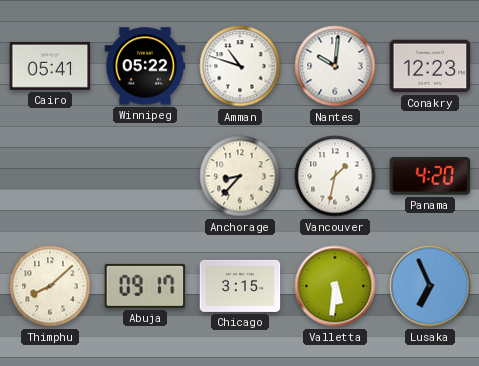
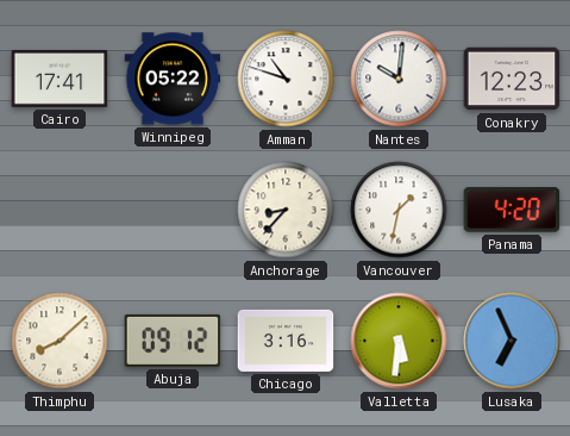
Cairo: 05:41 -> 17:41
Abuja: 09:17 -> 09:12
Chicago: 3:15 -> 3:16
